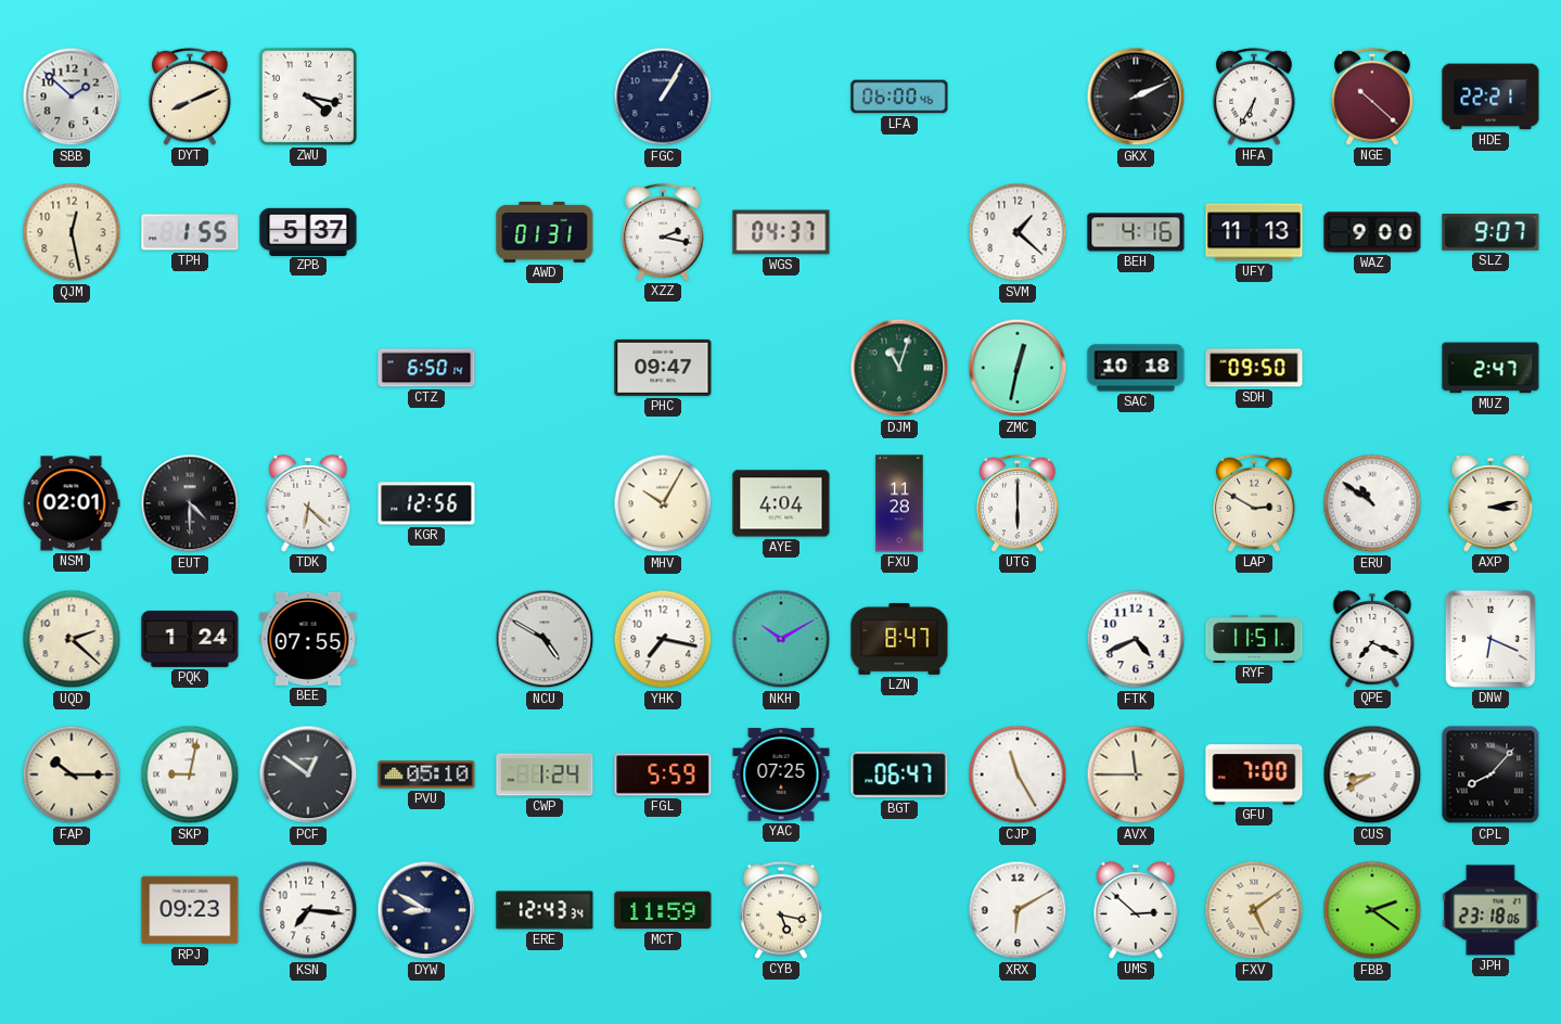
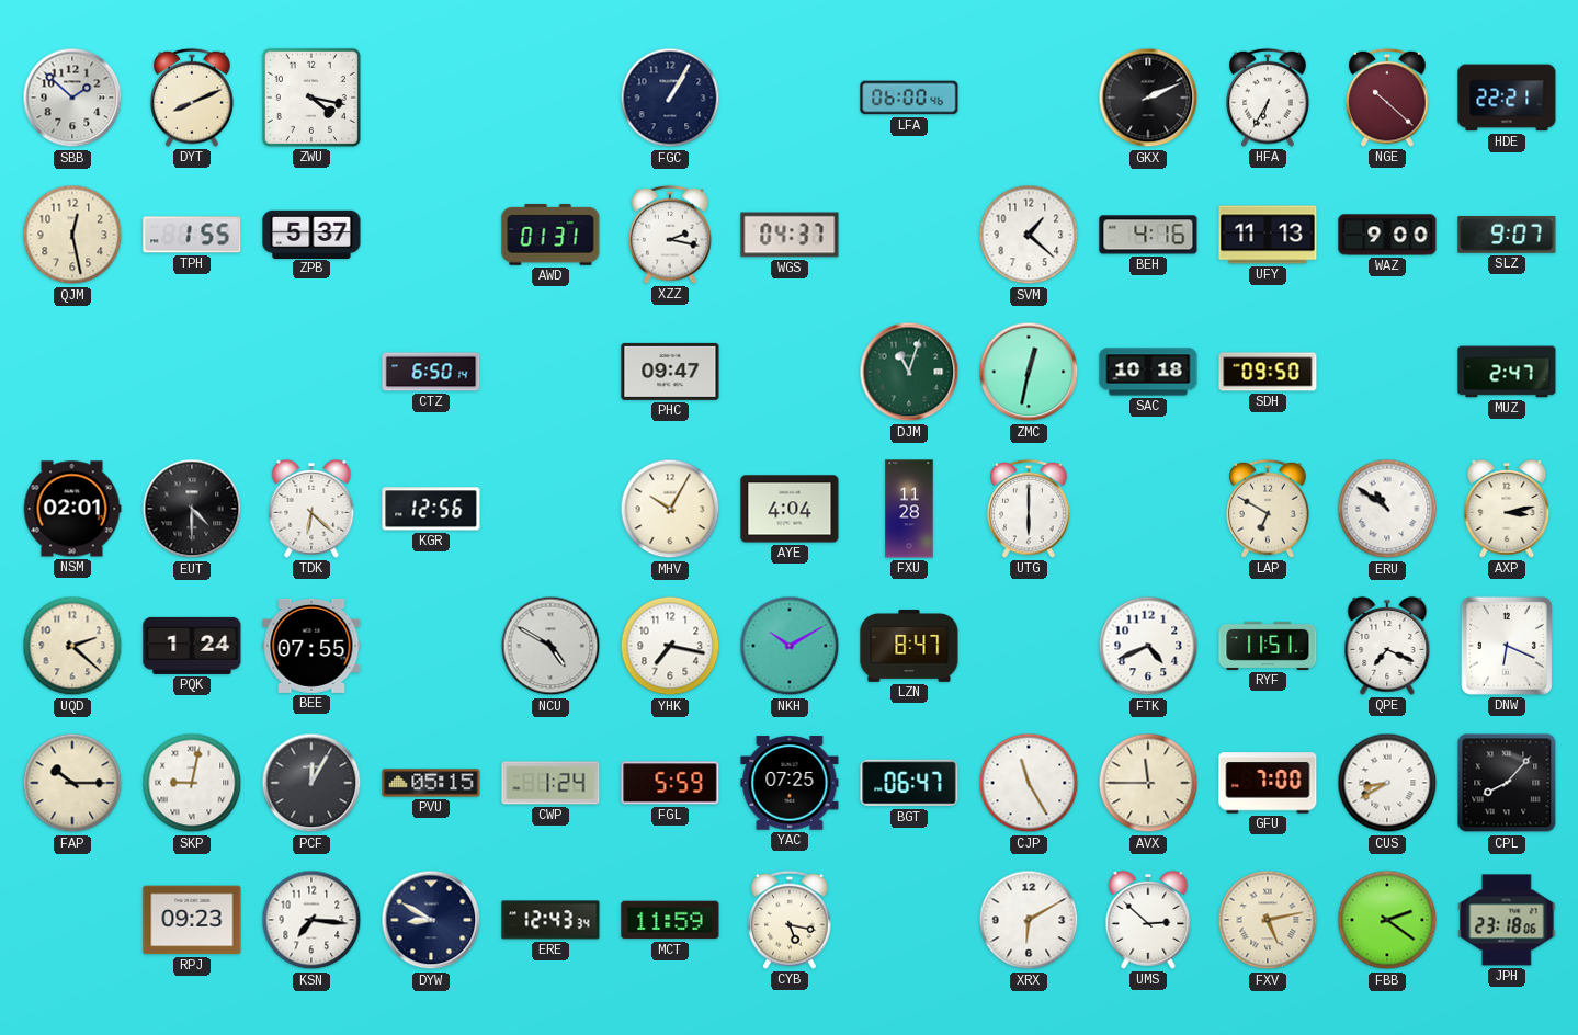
LAP: 2:50 -> 6:50
PCF: 12:51 -> 12:05
PVU: 05:10 -> 05:15
FXV: 5:09 -> 5:13
